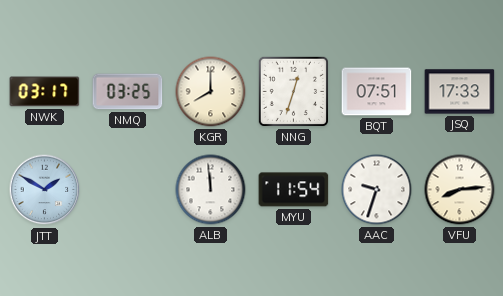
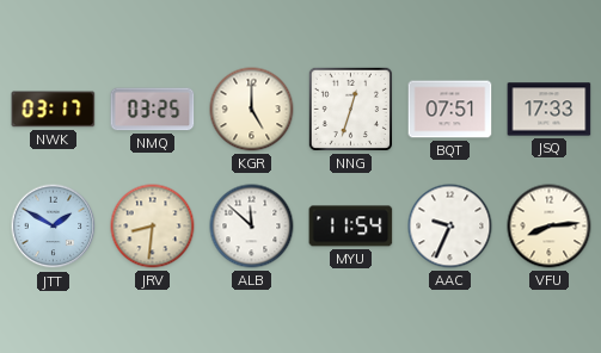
KGR: 8:00 -> 5:00
JRV: none -> 8:31
ALB: 11:59 -> 11:52
AAC: 9:33 -> 9:34
